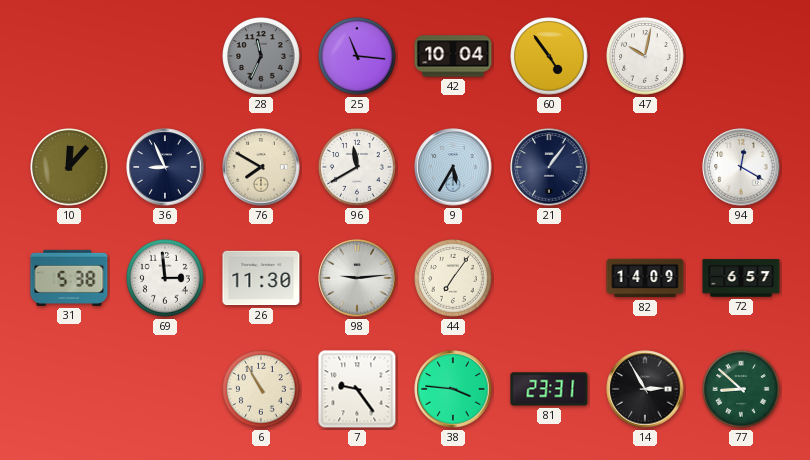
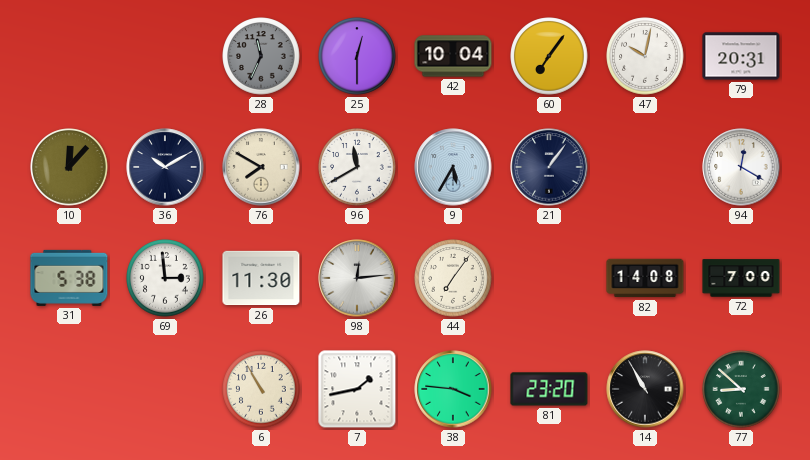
25: 11:16 -> 12:30
60: 4:54 -> 7:06
79: none -> 20:31
36: 8:56 -> 10:10
98: 9:14 -> 12:14
82: 14:09 -> 14:08
72: 6:57 -> 7:00
7: 9:24 -> 1:43
81: 23:31 -> 23:20
14: 2:55 -> 10:55
